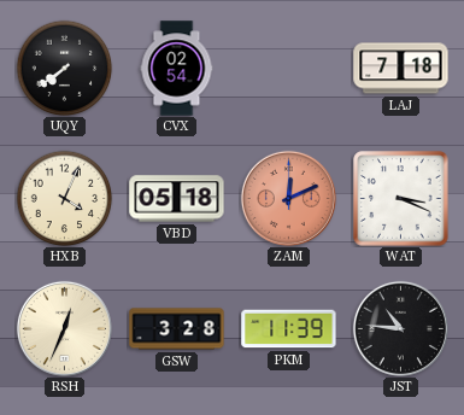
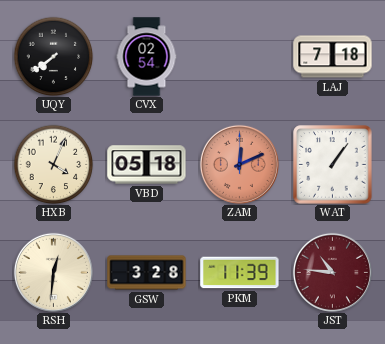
WAT: 3:19 -> 1:06
RSH: 12:34 -> 12:31
JST dial: black -> burgundy
